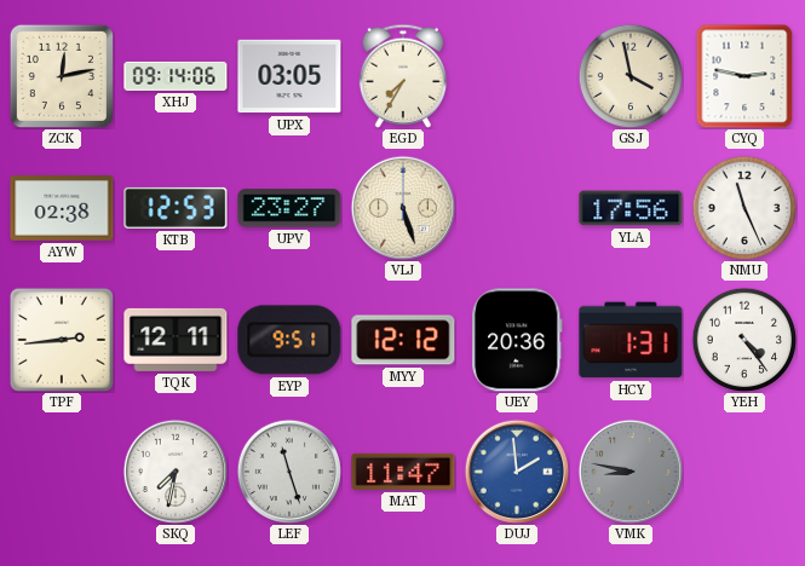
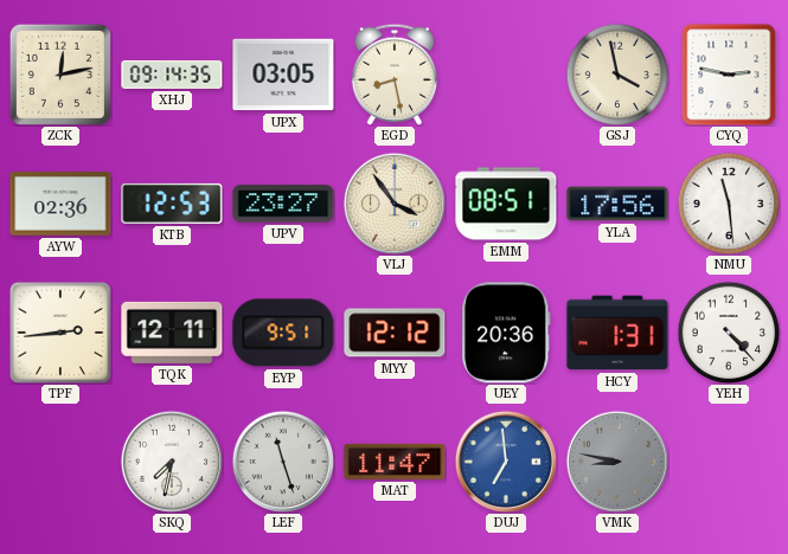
XHJ: 09:14:06 -> 09:14:35
EGD: 7:35 -> 8:28
AYW: 02:38 -> 02:36
VLJ: 5:27 -> 3:54
EMM: none -> 08:51
NMU: 11:26 -> 11:29
YEH: 4:24 -> 4:23
DUJ: 1:59 -> 6:59
